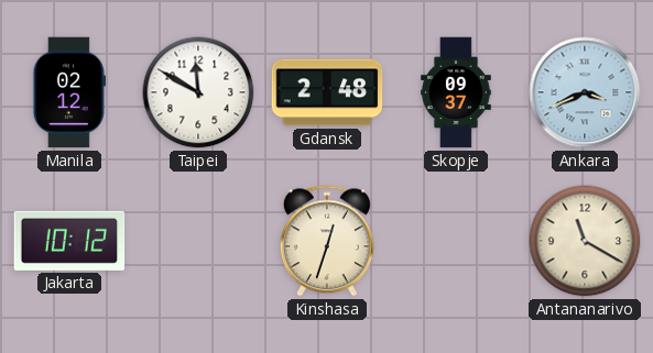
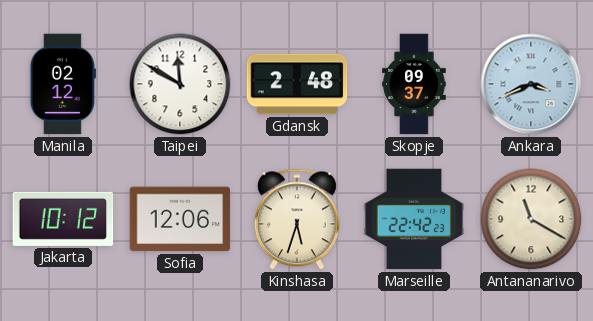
Sofia: none -> 12:06
Kinshasa: 12:33 -> 5:33
Marseille: none -> 22:42
